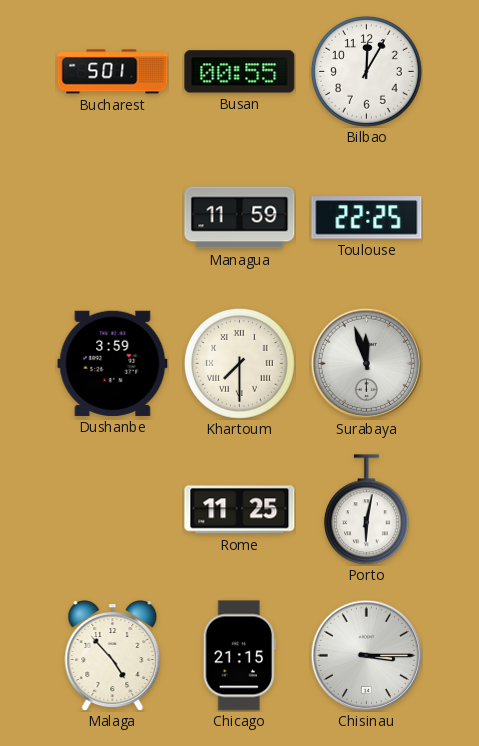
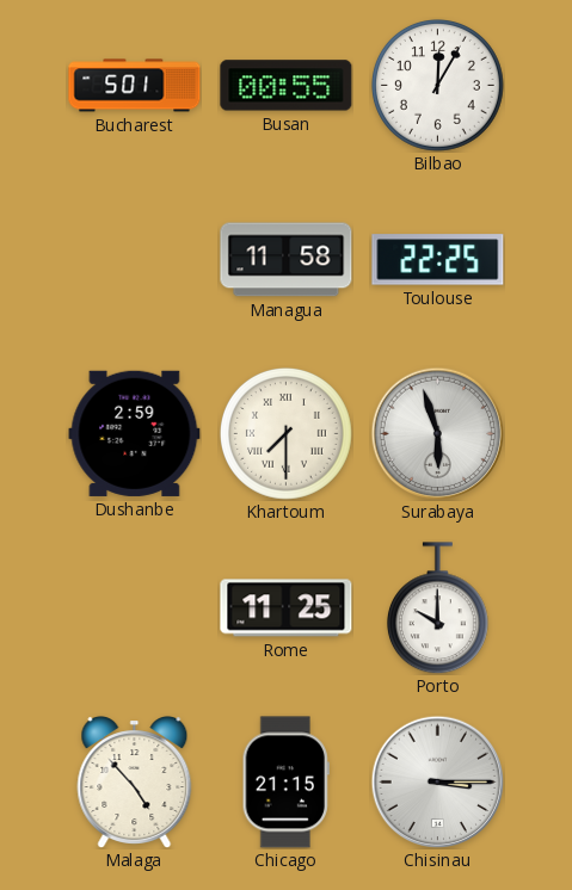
Managua: 11:59 -> 11:58
Dushanbe: 3:59 -> 2:59
Surabaya: 11:57 -> 5:57
Porto: 6:02 -> 10:00
